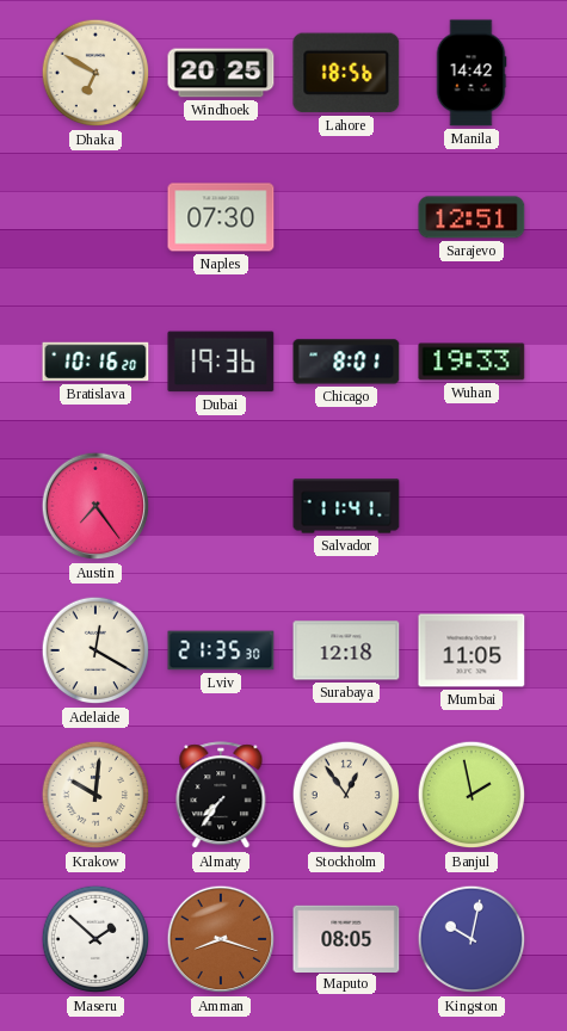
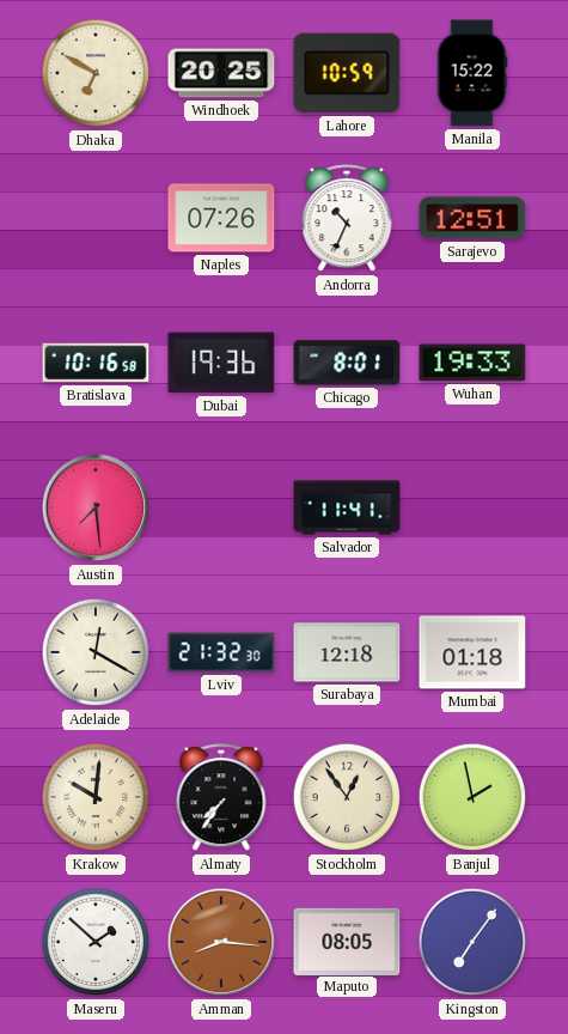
Lahore: 18:56 -> 10:59
Manila: 14:42 -> 15:22
Naples: 07:30 -> 07:26
Andorra: none -> 10:34
Bratislava: 10:16:20 -> 10:16:58
Austin: 7:24 -> 7:29
Lviv: 21:35 -> 21:32
Mumbai: 11:05 -> 01:18
Amman: 8:18 -> 8:16
Kingston: 10:02 -> 7:06
